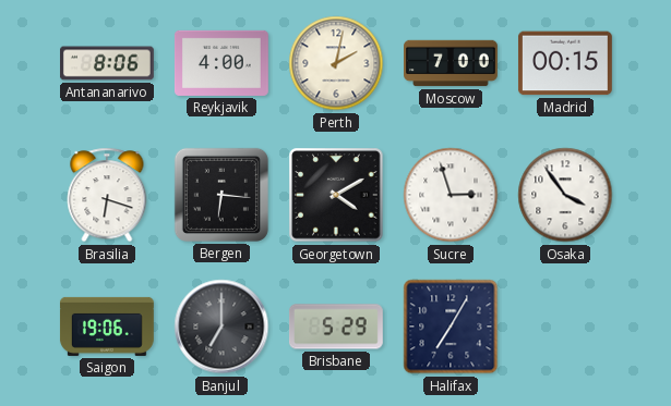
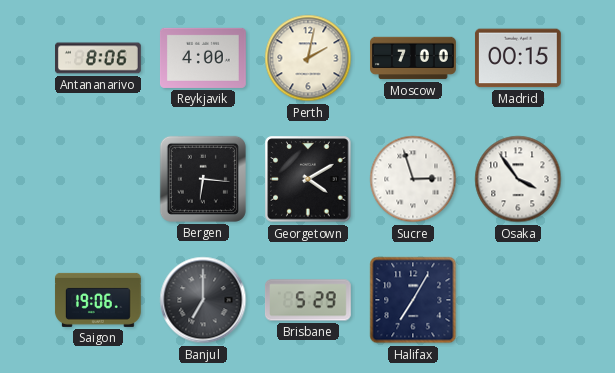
Brasilia: 6:18 -> none
